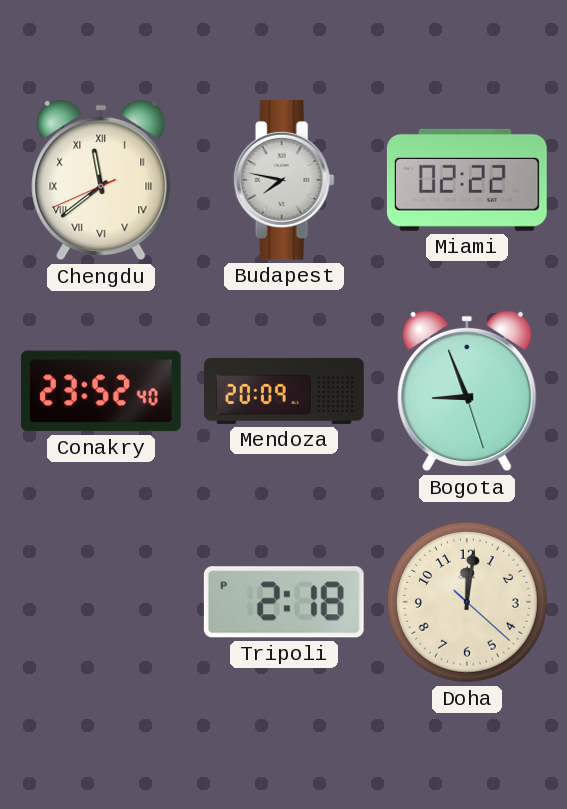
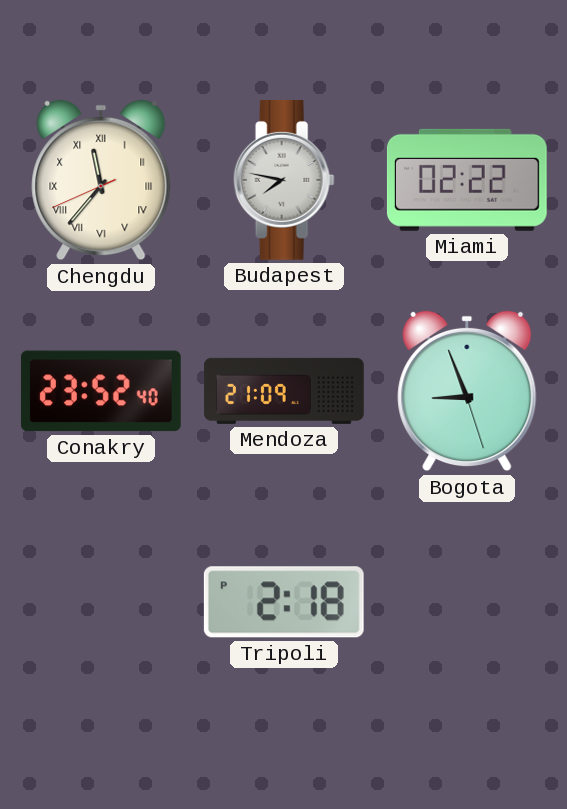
Chengdu: 11:38 -> 11:36
Mendoza: 20:09 -> 21:09
Doha: 12:01 -> none
